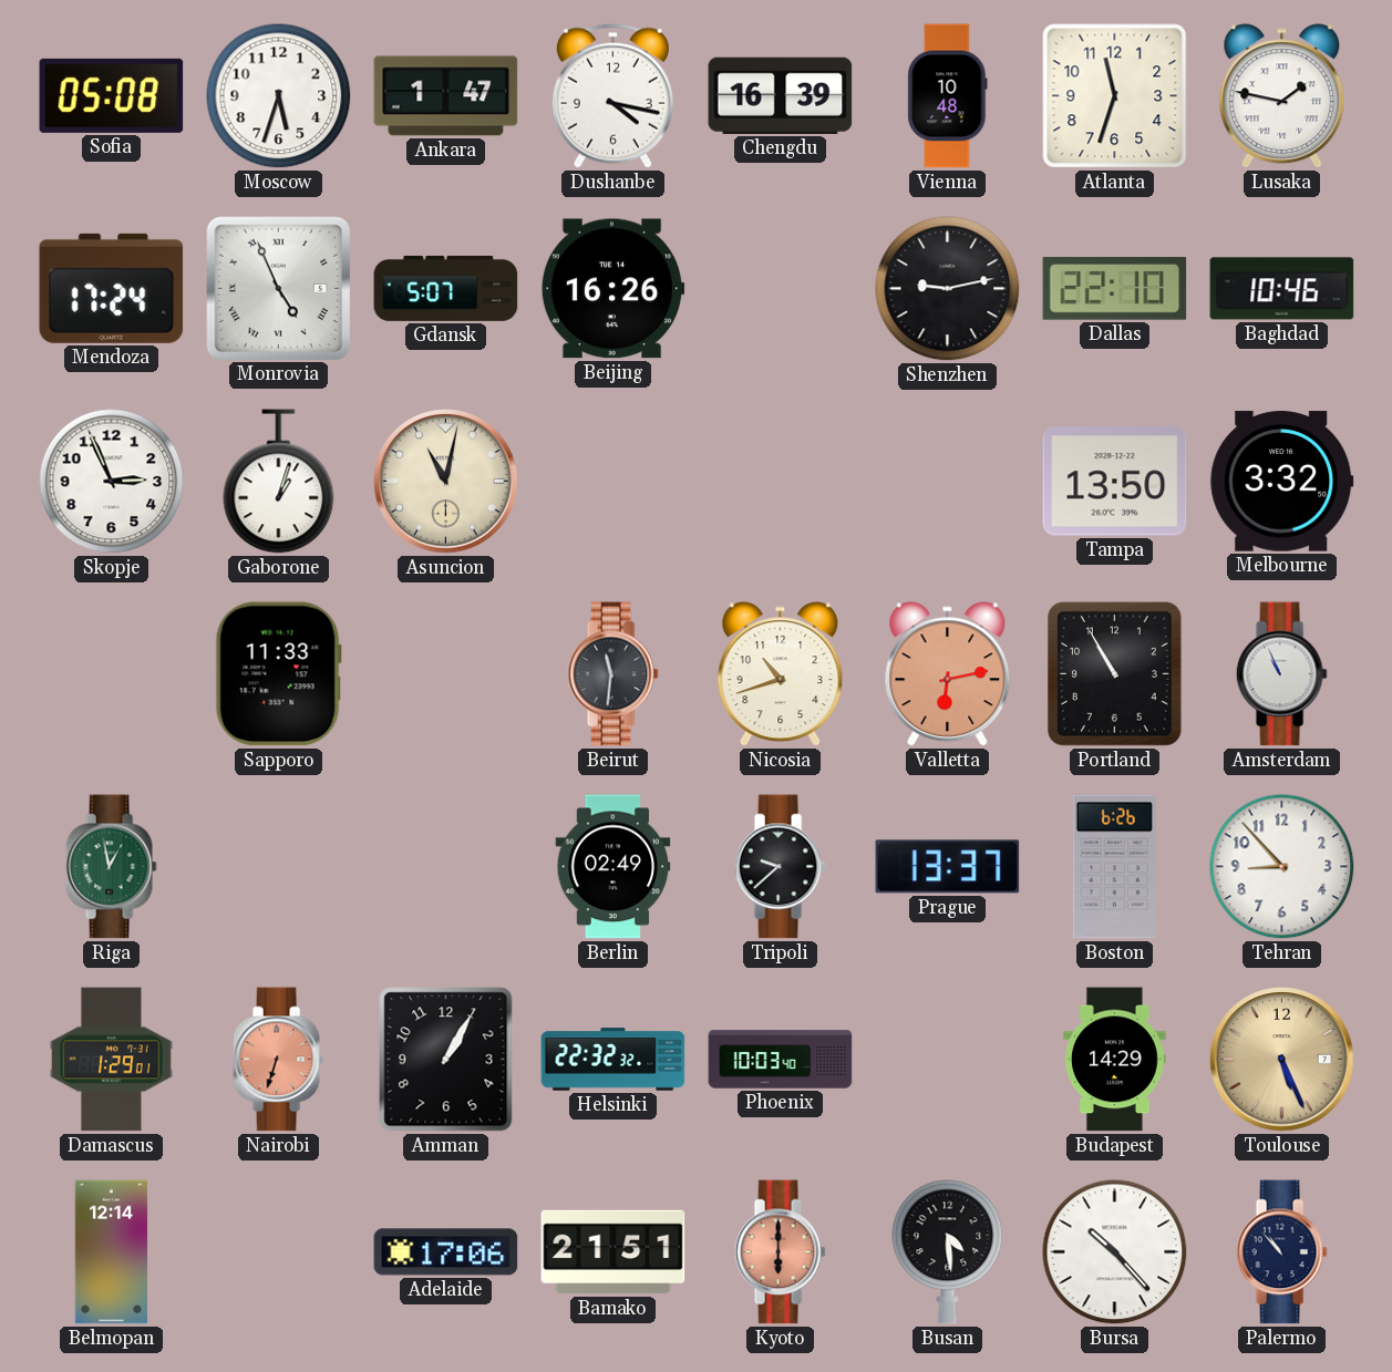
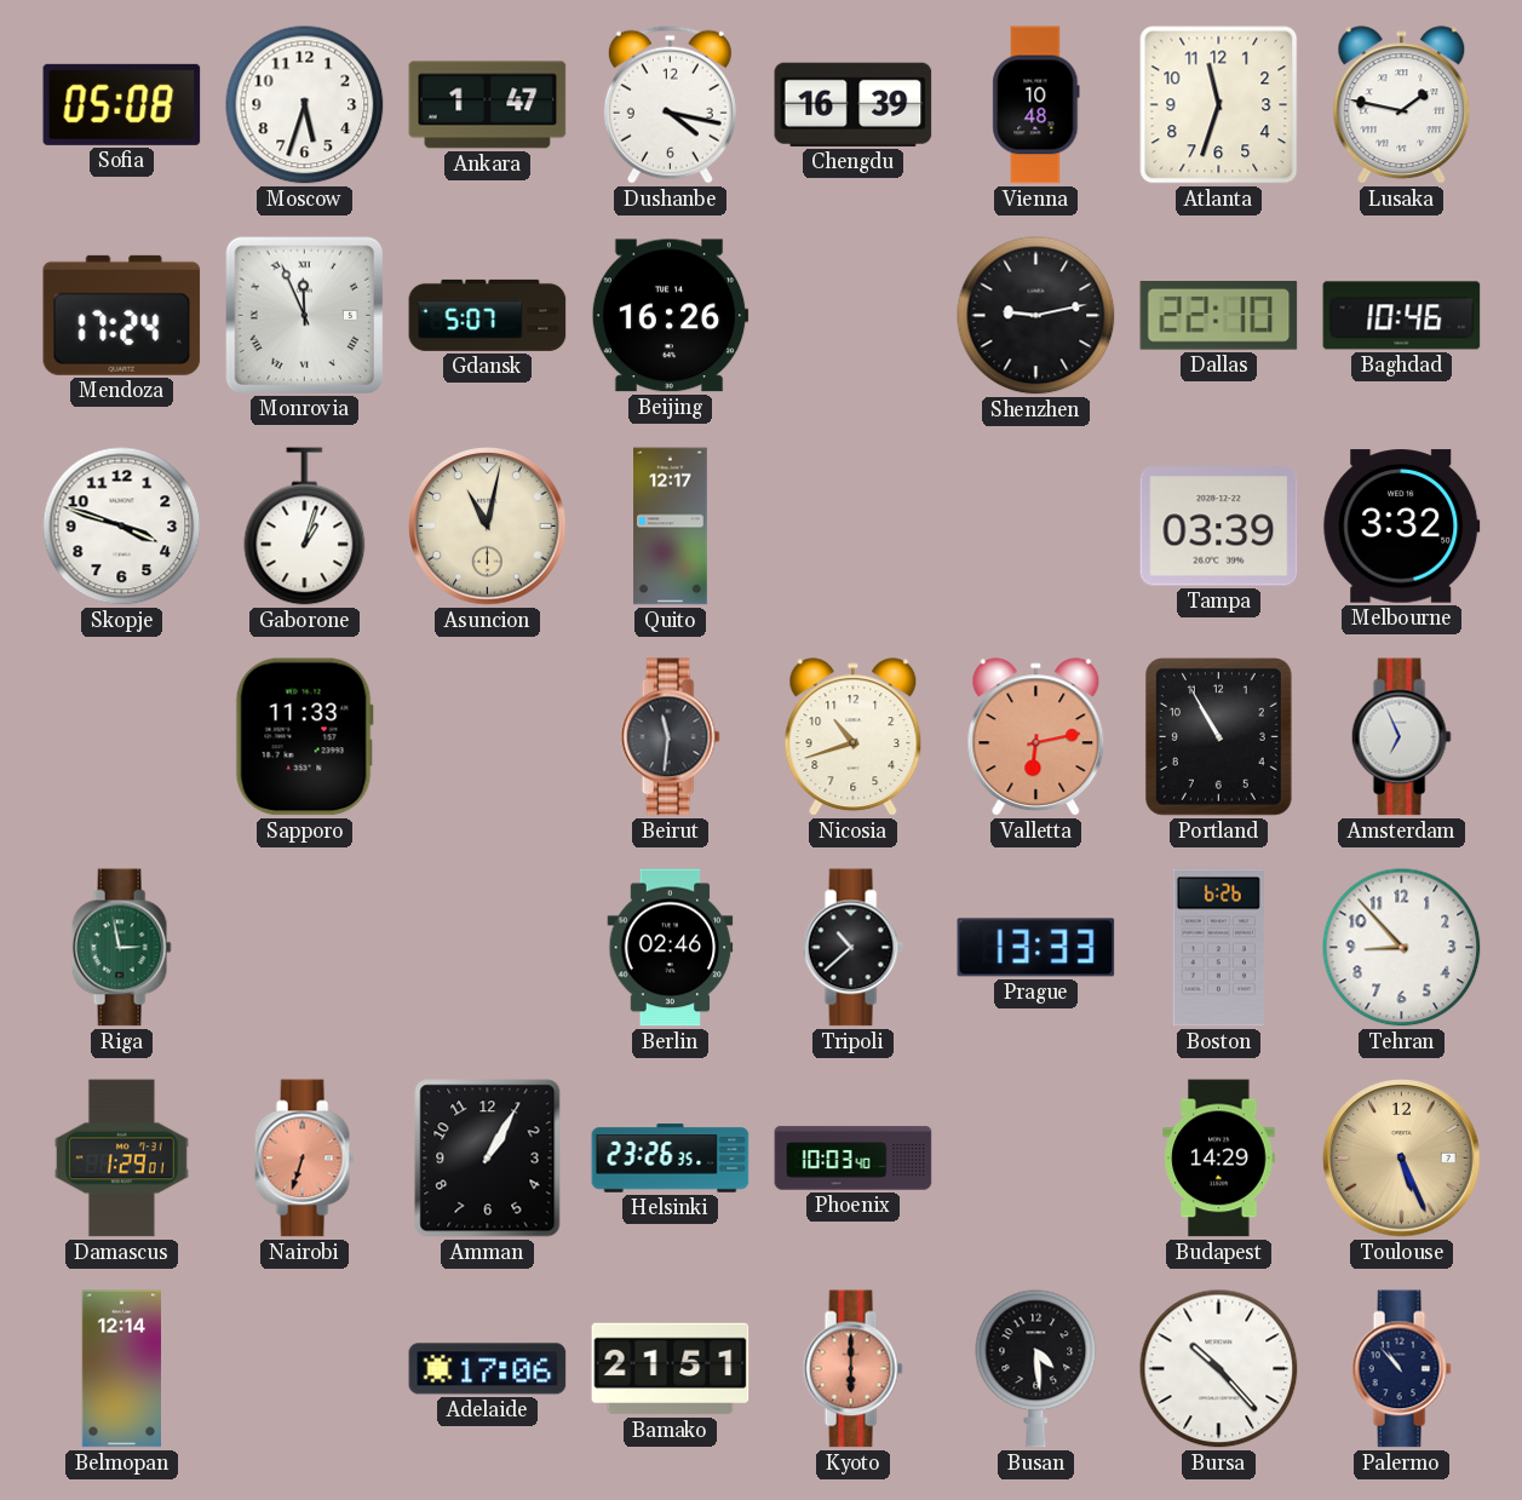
Monrovia: 4:56 -> 11:56
Skopje: 2:56 -> 3:48
Quito: none -> 12:17
Tampa: 13:50 -> 03:39
Amsterdam: 10:56 -> 6:56
Riga: 12:58 -> 2:58
Berlin: 02:49 -> 02:46
Tripoli: 9:38 -> 10:38
Prague: 13:37 -> 13:33
Helsinki: 22:32 -> 23:26
